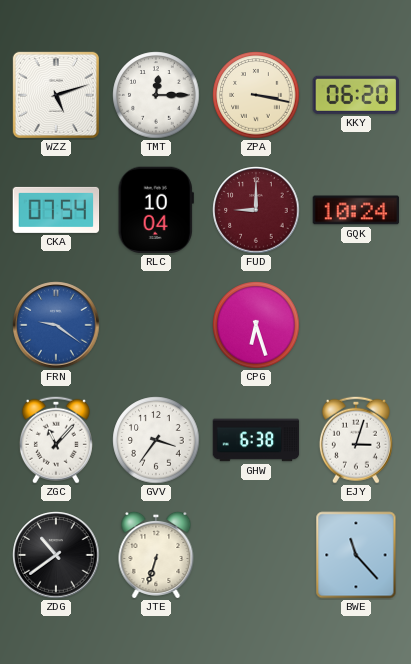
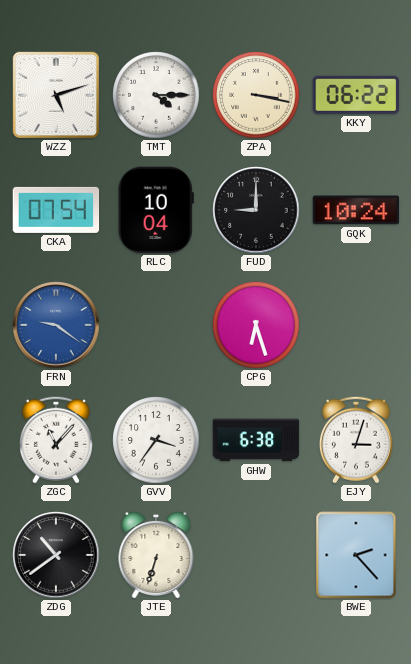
TMT: 12:15 -> 4:15
KKY: 06:20 -> 06:22
FUD dial: burgundy -> black
BWE: 11:23 -> 2:23
